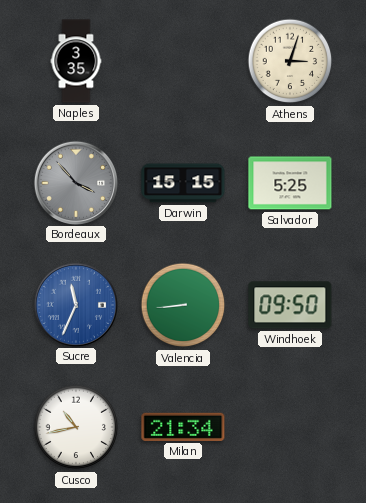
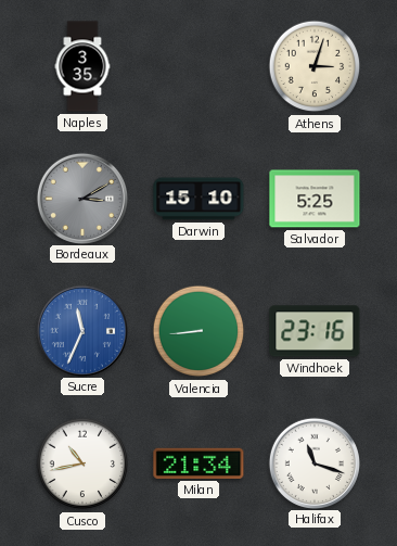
Bordeaux: 3:53 -> 3:10
Darwin: 15:15 -> 15:10
Windhoek: 09:50 -> 23:16
Halifax: none -> 11:18
